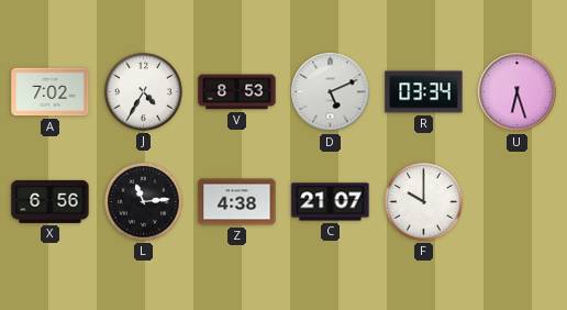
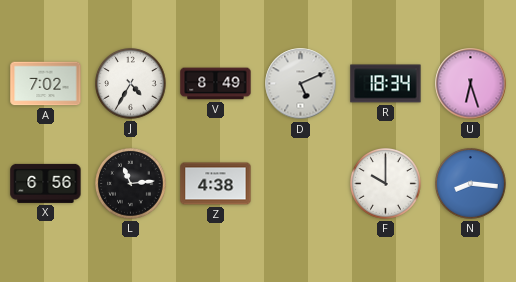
V: 8:53 -> 8:49
R: 03:34 -> 18:34
C: 21:07 -> none
N: none -> 8:16
